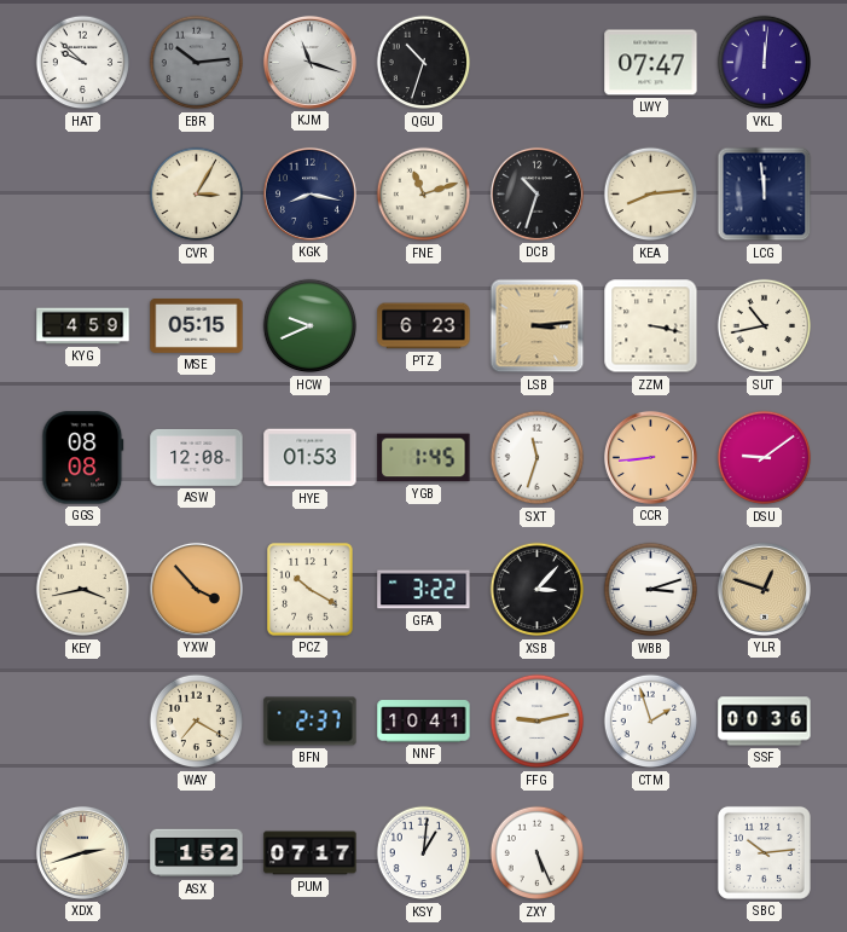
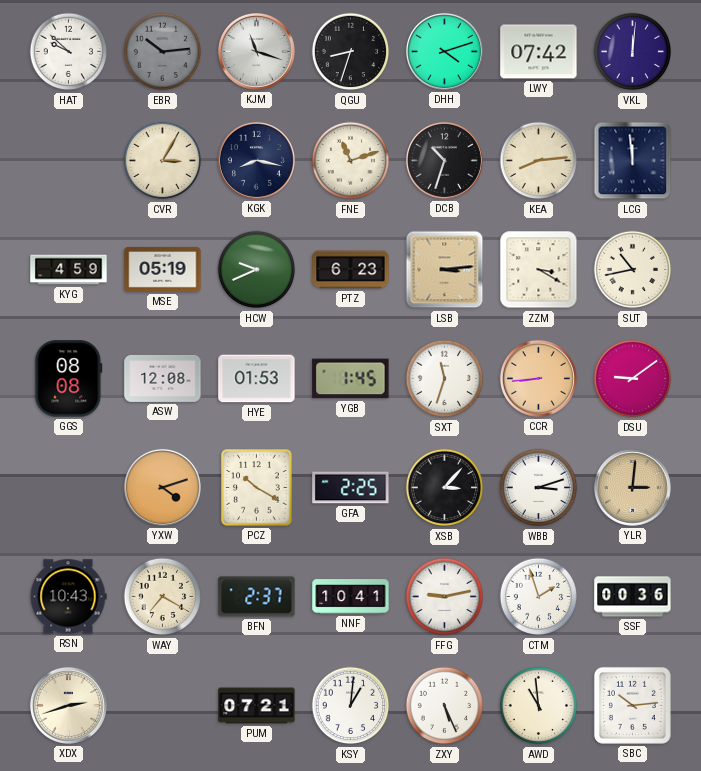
QGU: 10:33 -> 8:33
DHH: none -> 4:12
LWY: 07:47 -> 07:42
MSE: 05:15 -> 05:19
ZZM: 3:17 -> 3:20
KEY: 3:43 -> none
YXW: 3:53 -> 4:12
GFA: 3:22 -> 2:25
YLR: 12:48 -> 3:01
RSN: none -> 10:43
ASX: 1:52 -> none
PUM: 07:17 -> 07:21
AWD: none -> 10:59
